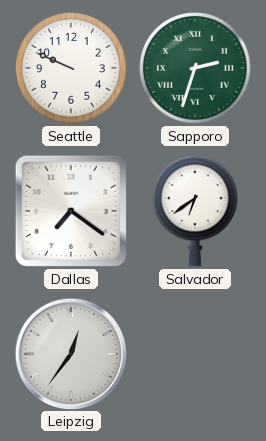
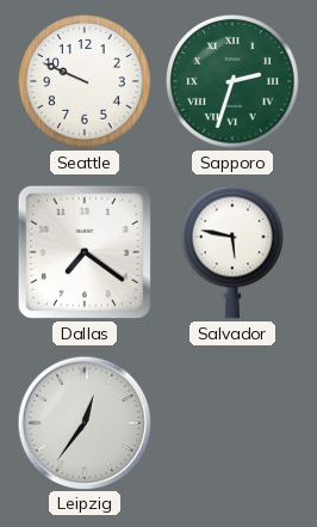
Salvador: 6:39 -> 5:47
